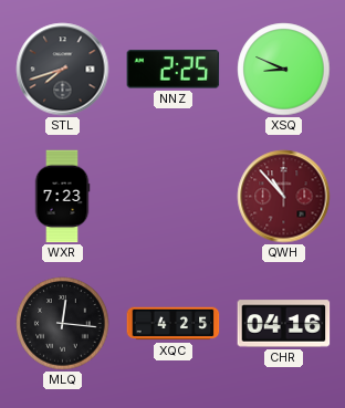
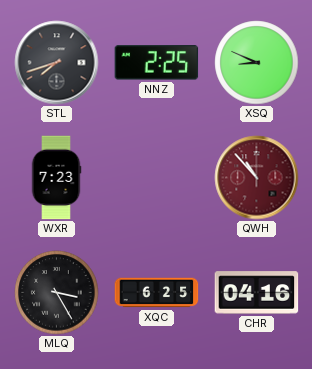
MLQ: 12:16 -> 3:25
XQC: 4:25 -> 6:25
